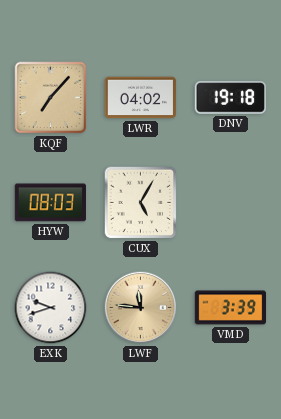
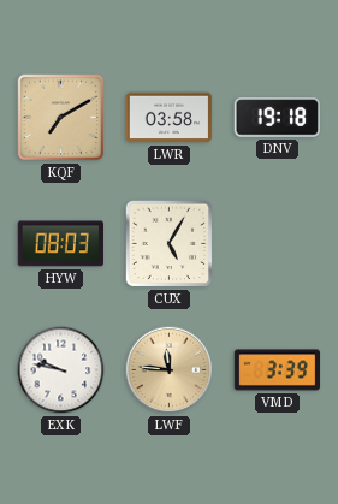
KQF: 7:07 -> 7:10
LWR: 04:02 -> 03:58
EXK: 9:42 -> 9:47
